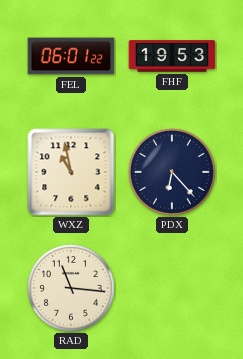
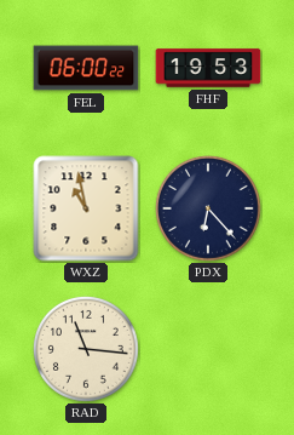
FEL: 06:01 -> 06:00
